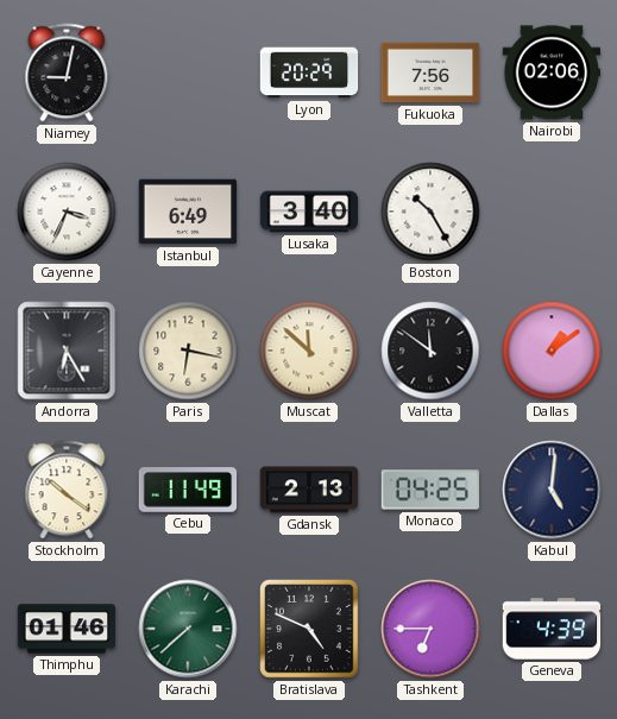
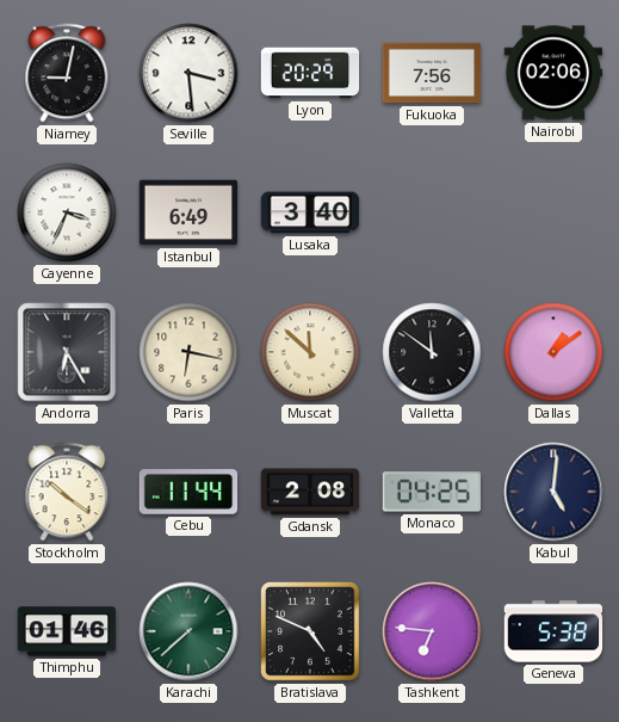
Seville: none -> 3:29
Boston: 10:25 -> none
Cebu: 11:49 -> 11:44
Gdansk: 2:13 -> 2:08
Tashkent: 6:45 -> 6:46
Geneva: 4:39 -> 5:38
